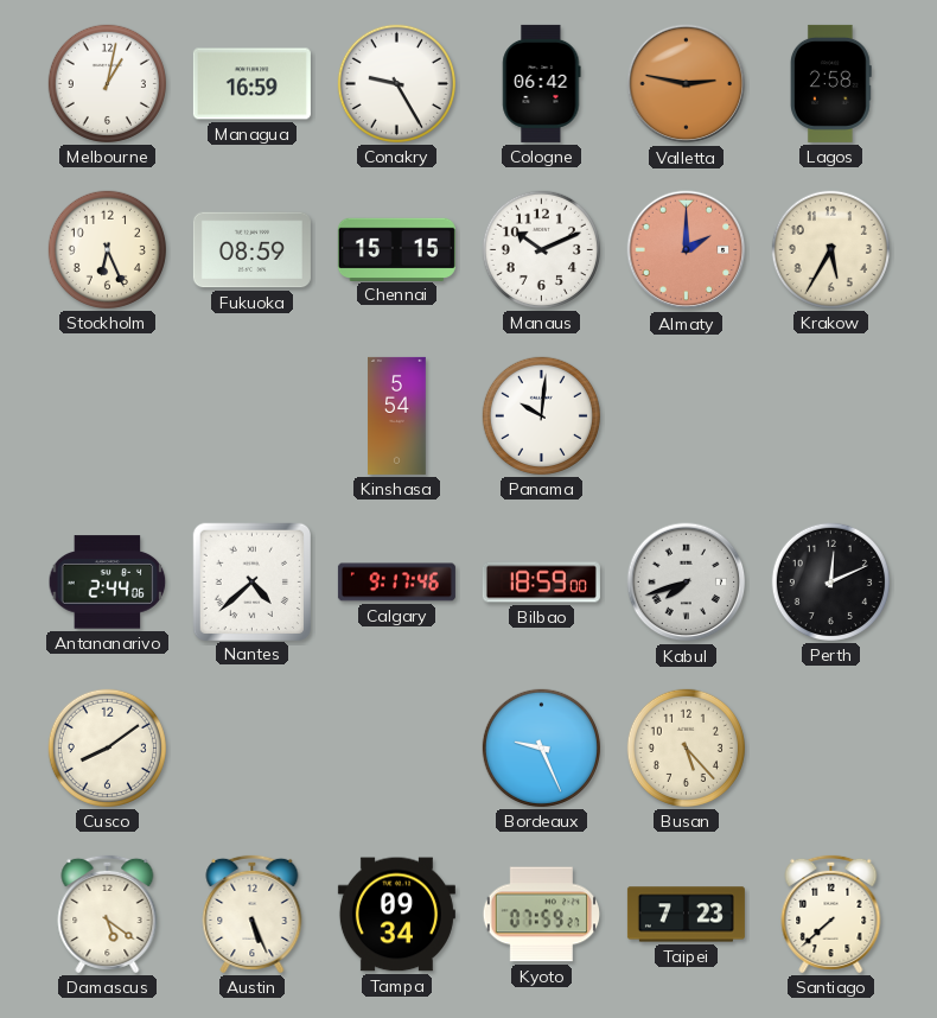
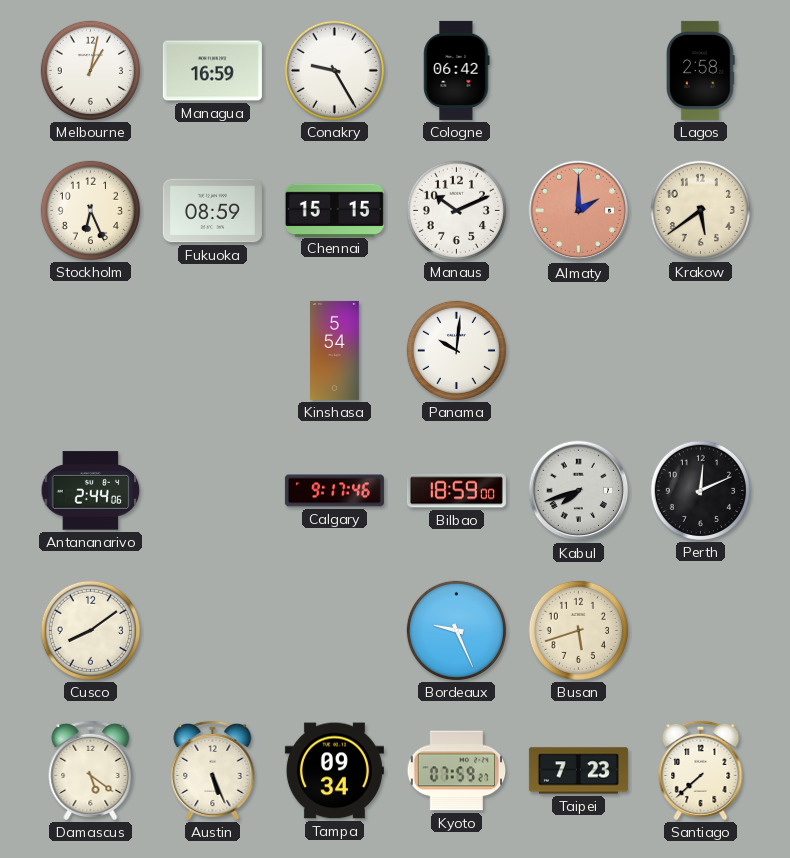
Valletta: 2:47 -> none
Krakow: 5:35 -> 5:39
Nantes: 4:38 -> none
Busan: 5:23 -> 5:42
